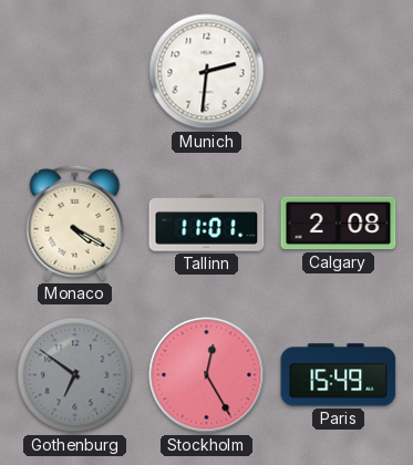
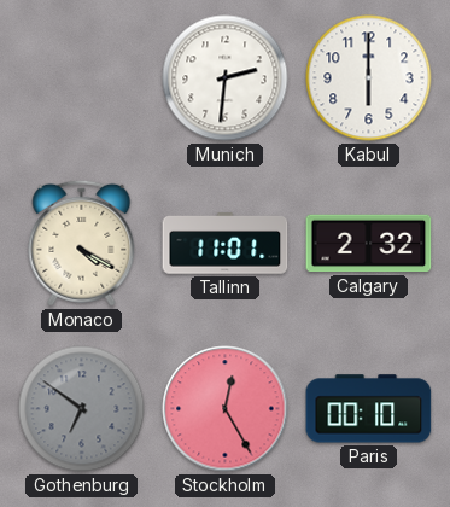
Kabul: none -> 6:00
Calgary: 2:08 -> 2:32
Paris: 15:49 -> 00:10
